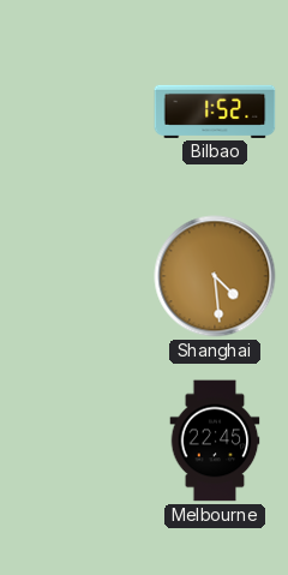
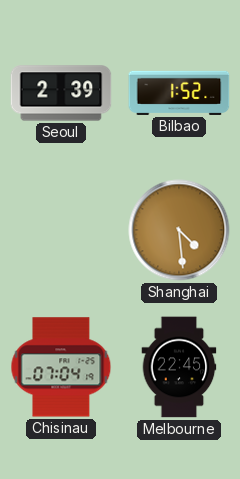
Seoul: none -> 2:39
Chisinau: none -> 07:04
